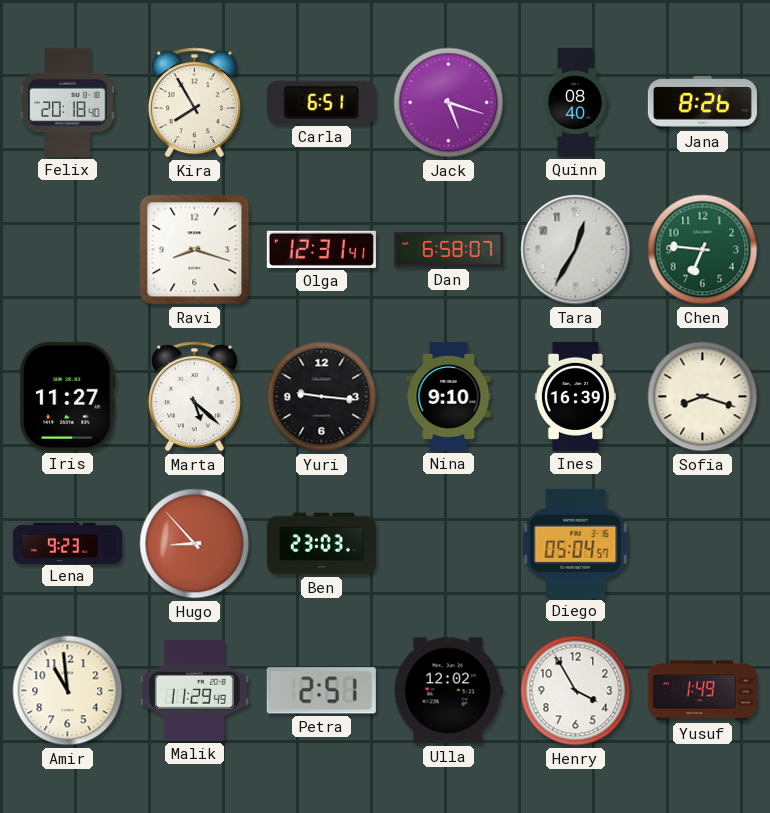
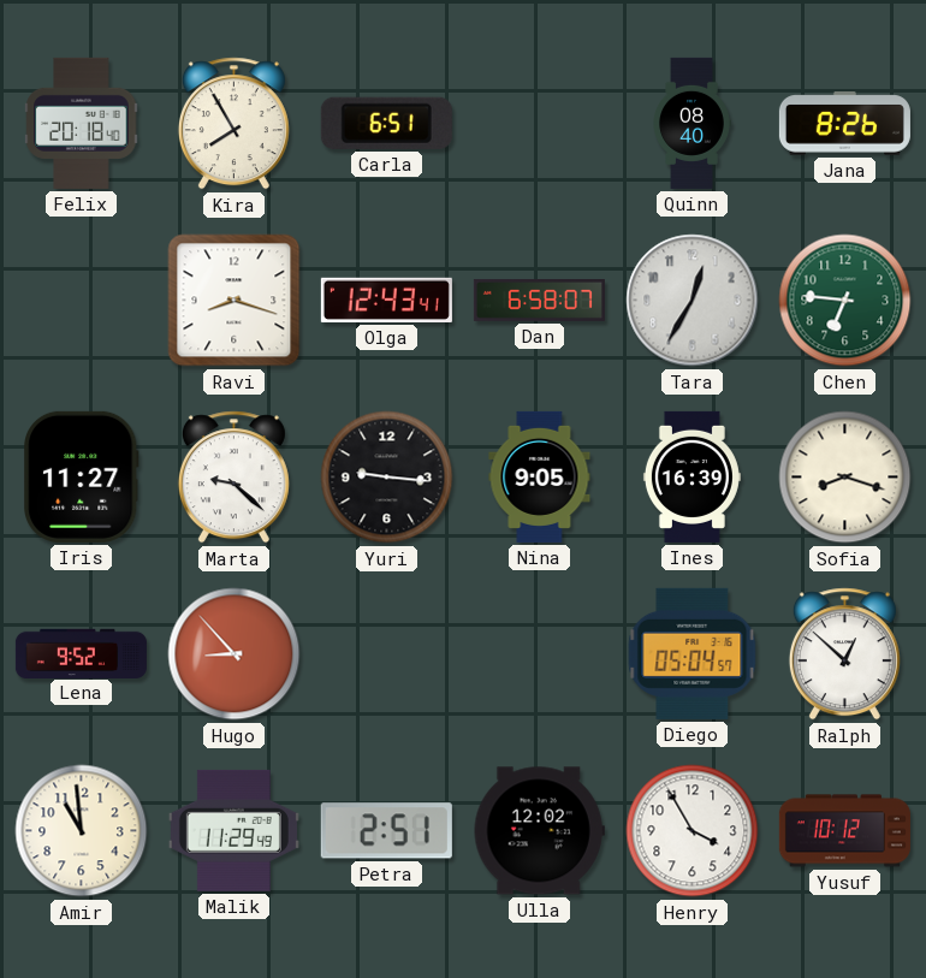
Jack: 5:18 -> none
Olga: 12:31 -> 12:43
Marta: 5:22 -> 9:22
Nina: 9:10 -> 9:05
Lena: 9:23 -> 9:52
Ben: 23:03 -> none
Ralph: none -> 12:52
Yusuf: 1:49 -> 10:12
